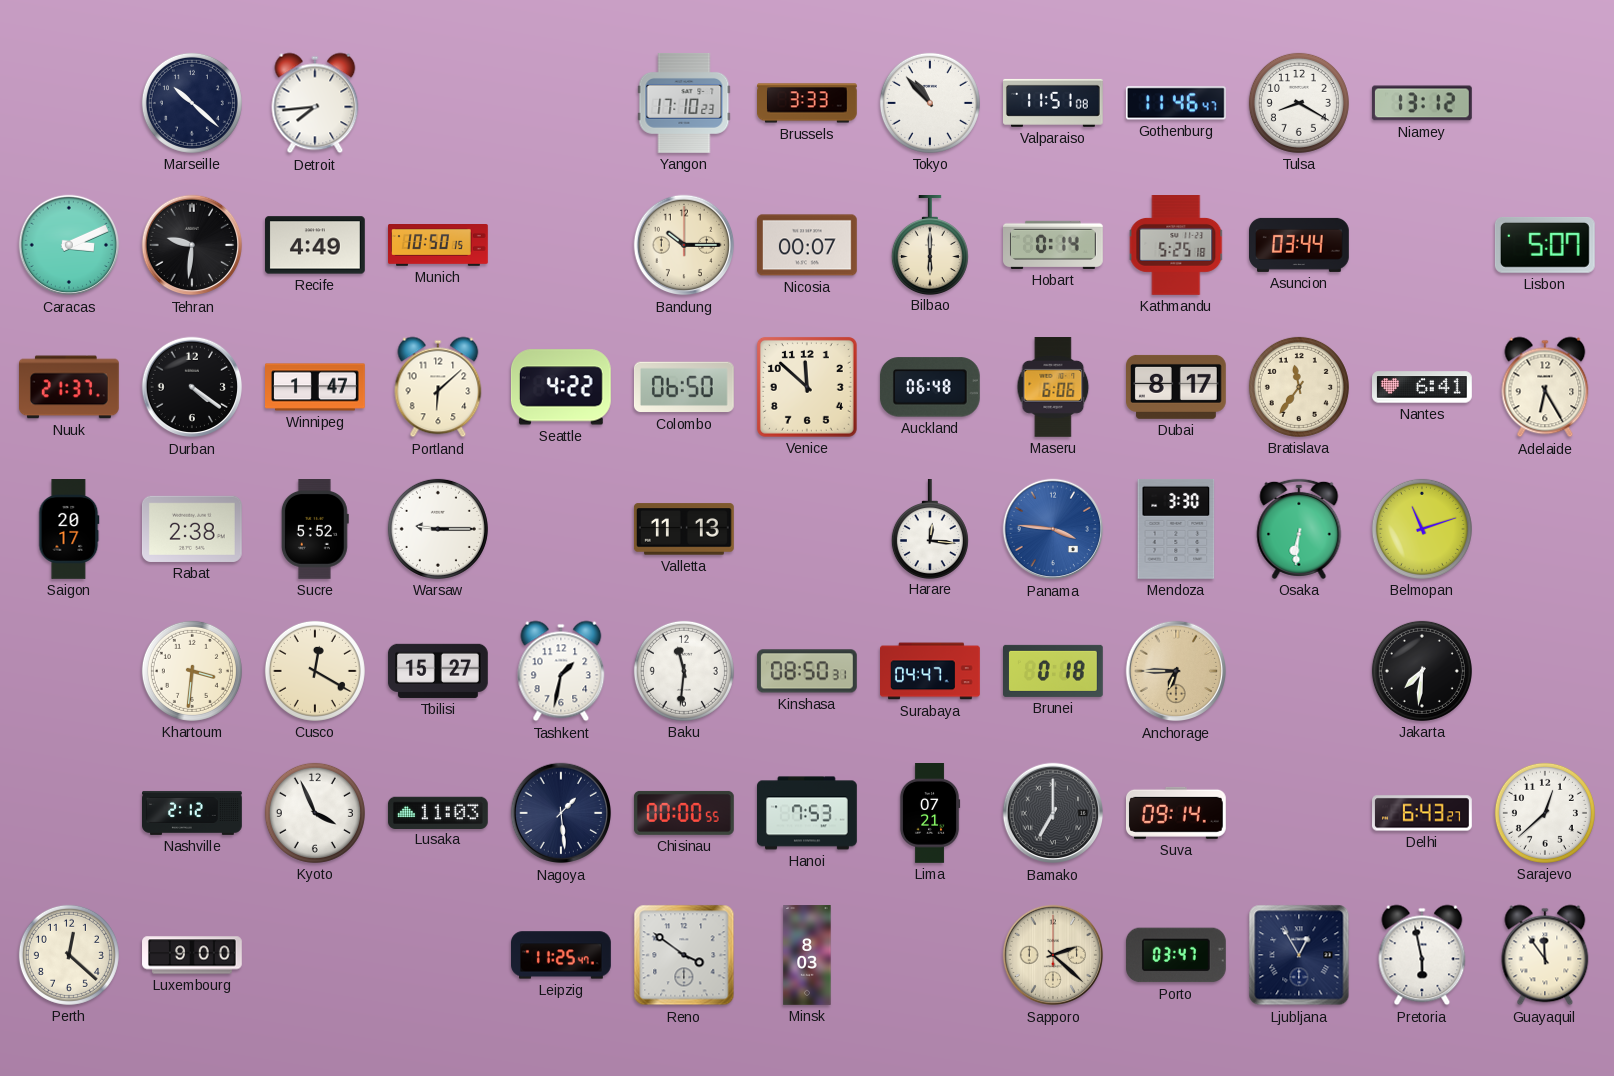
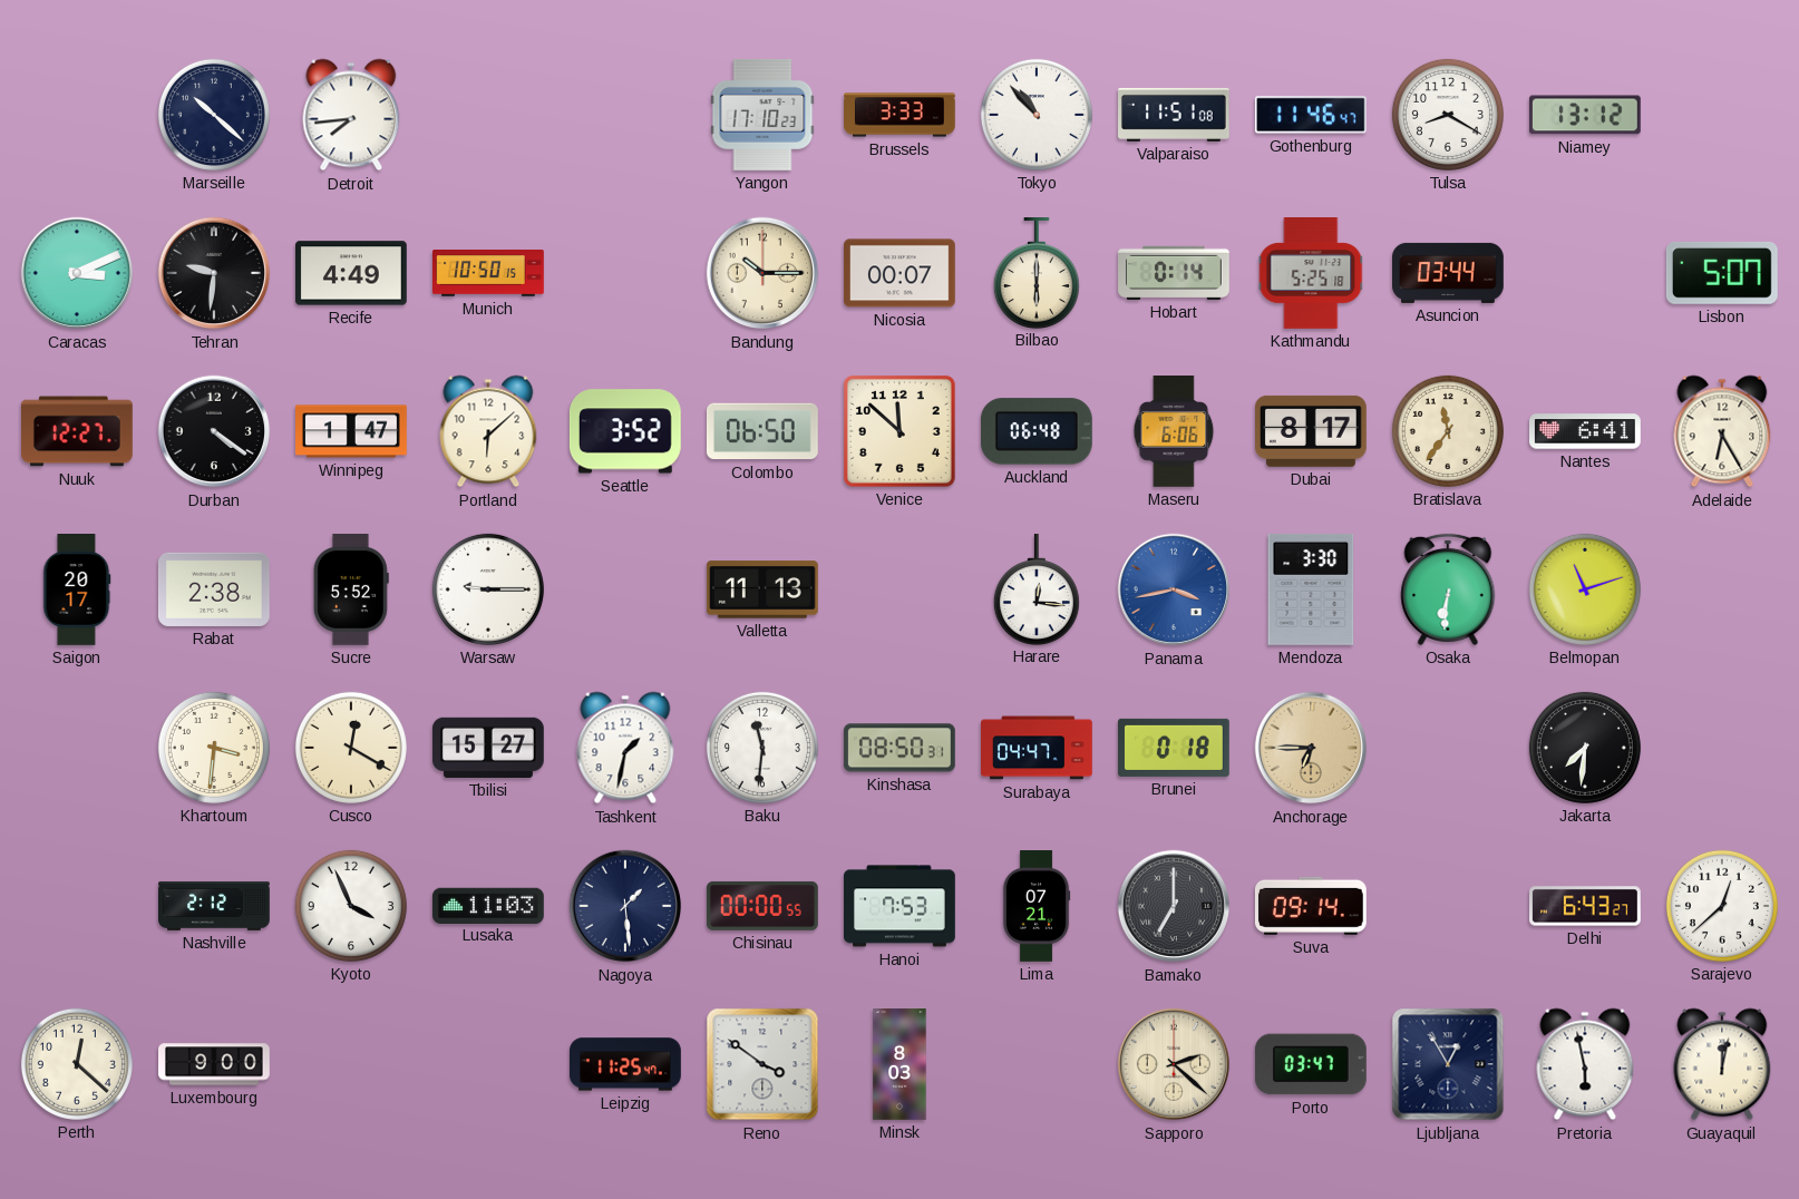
Nuuk: 21:37 -> 12:27
Seattle: 4:22 -> 3:52
Panama: 3:46 -> 3:43
Guayaquil: 11:54 -> 12:02
